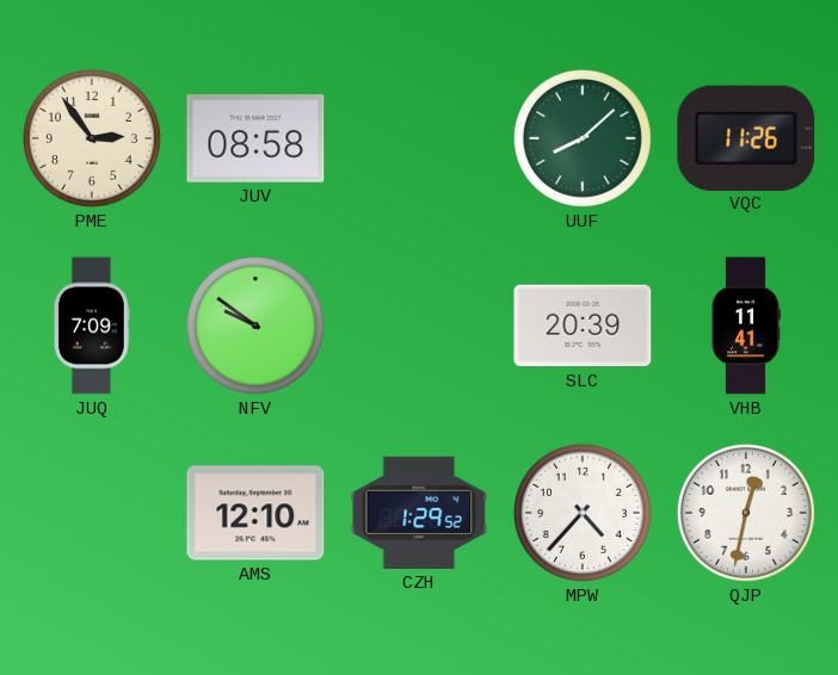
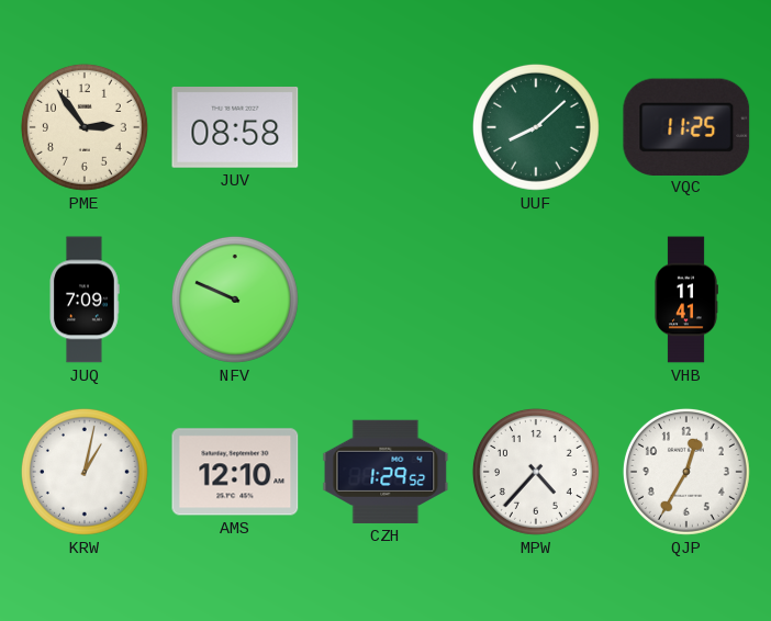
VQC: 11:26 -> 11:25
NFV: 9:51 -> 9:49
SLC: 20:39 -> none
KRW: none -> 1:02
QJP: 12:32 -> 12:35
